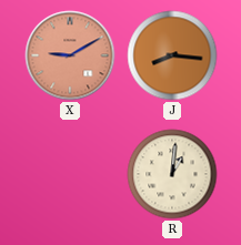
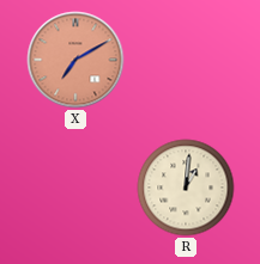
X: 9:10 -> 7:10
J: 8:16 -> none
